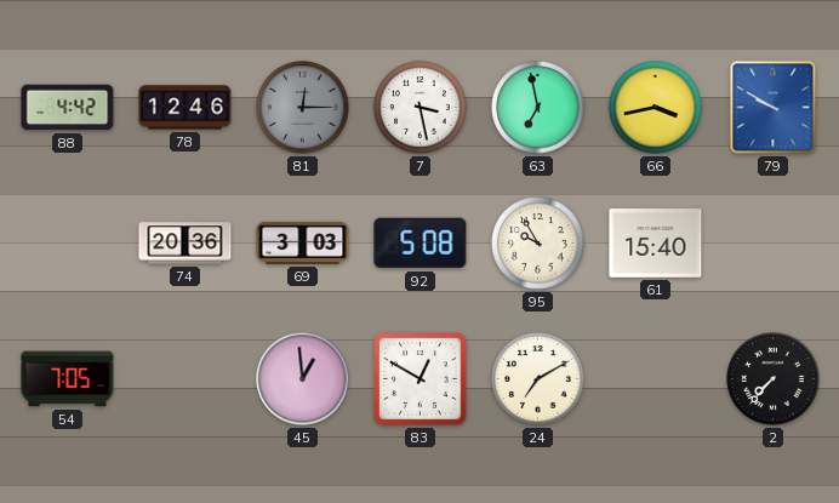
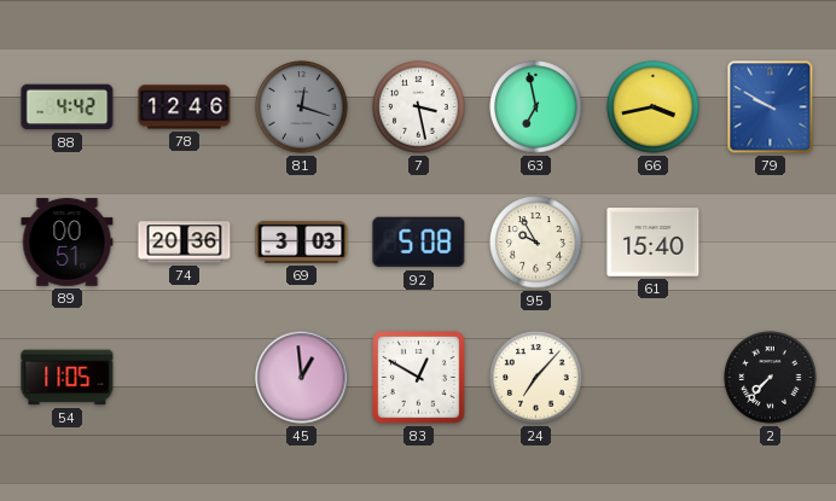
81: 12:15 -> 12:18
89: none -> 00:51
54: 7:05 -> 11:05
24: 7:10 -> 7:07
